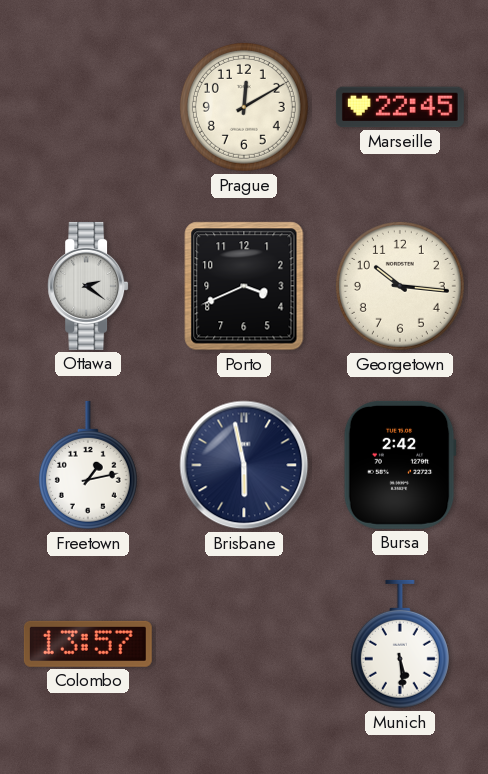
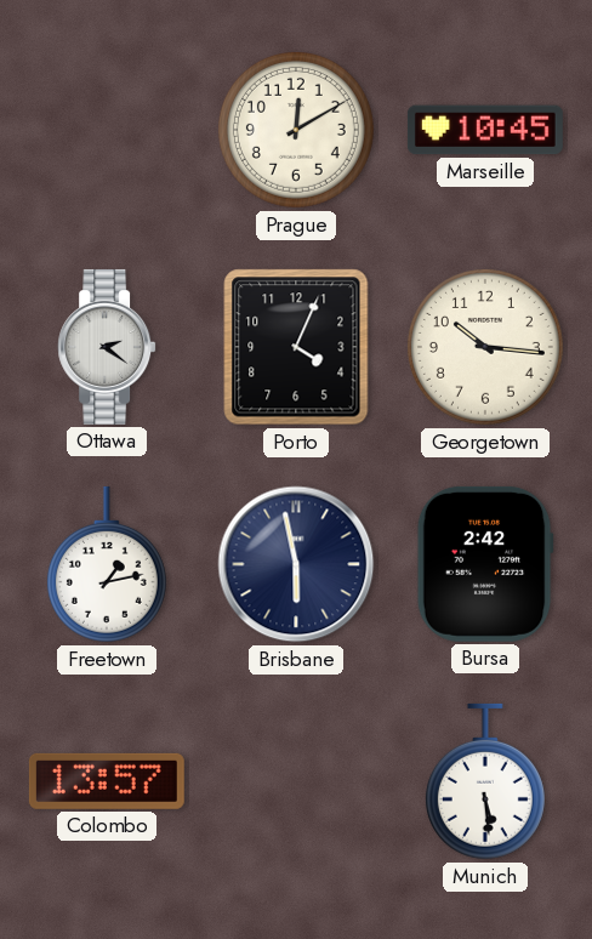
Marseille: 22:45 -> 10:45
Porto: 3:41 -> 4:04
